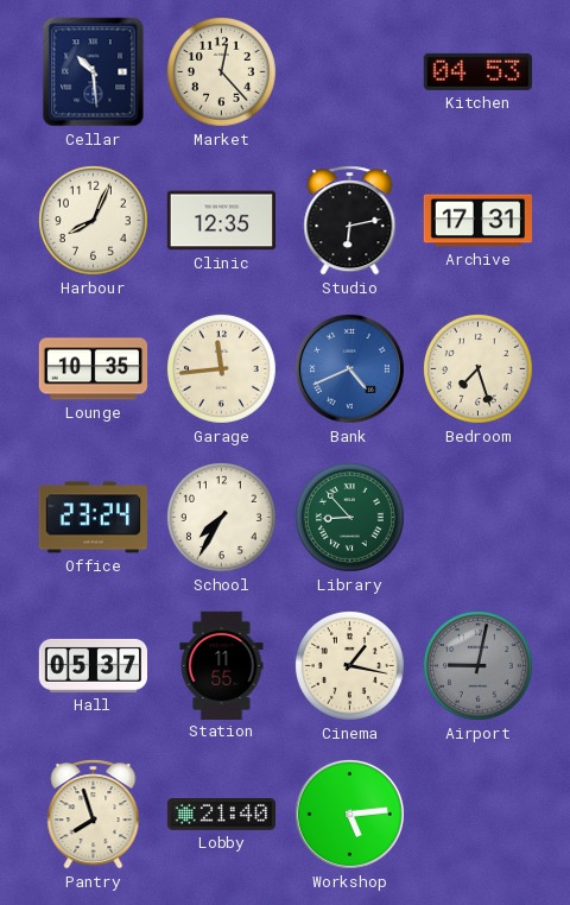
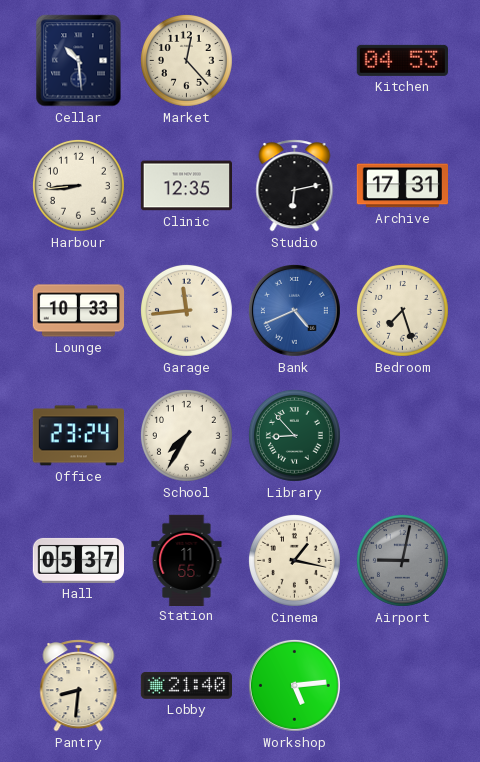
Harbour: 8:04 -> 8:44
Lounge: 10:35 -> 10:33
Pantry: 7:57 -> 8:31
